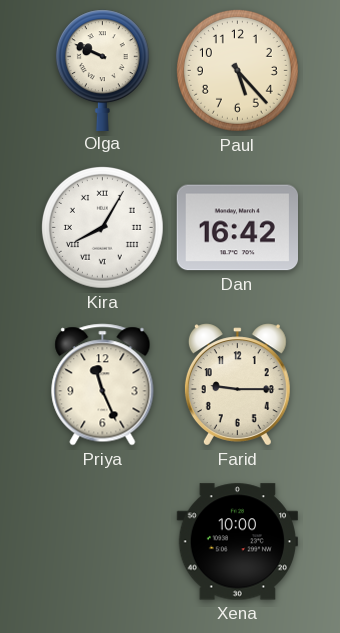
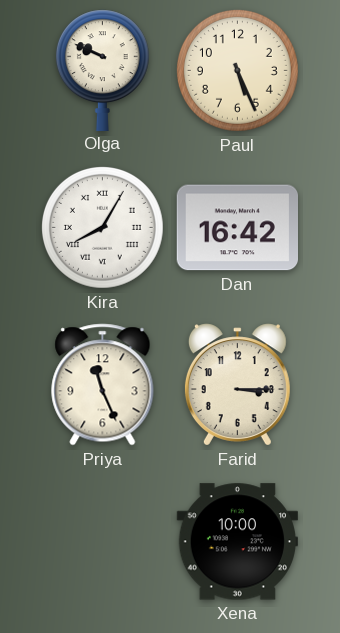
Paul: 5:23 -> 5:26
Farid: 9:15 -> 3:15
